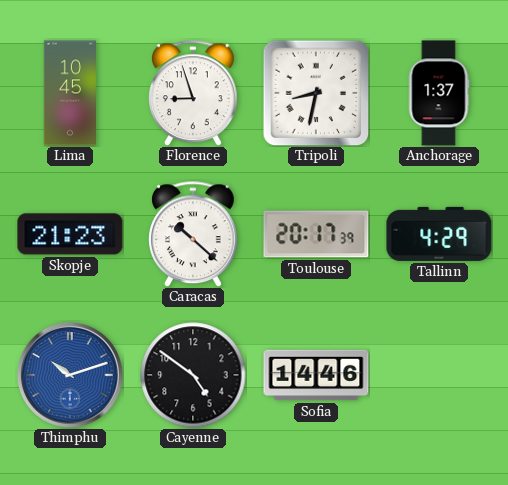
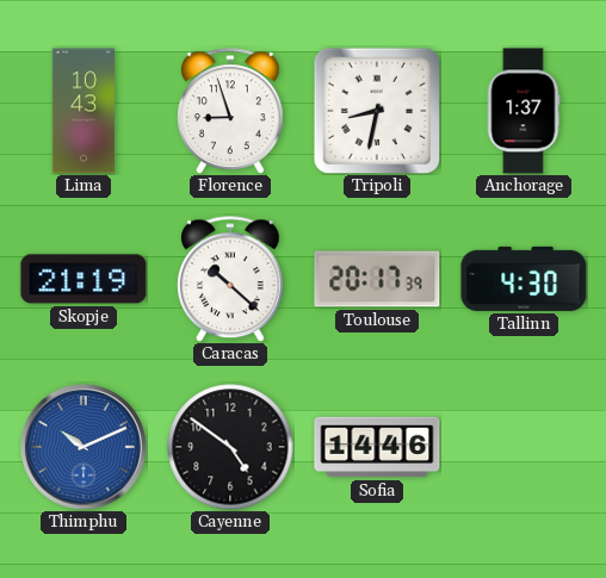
Lima: 10:45 -> 10:43
Skopje: 21:23 -> 21:19
Tallinn: 4:29 -> 4:30
Thimphu: 10:12 -> 10:11
